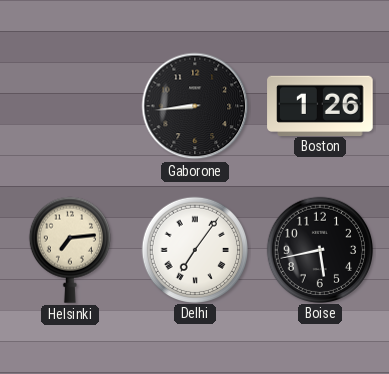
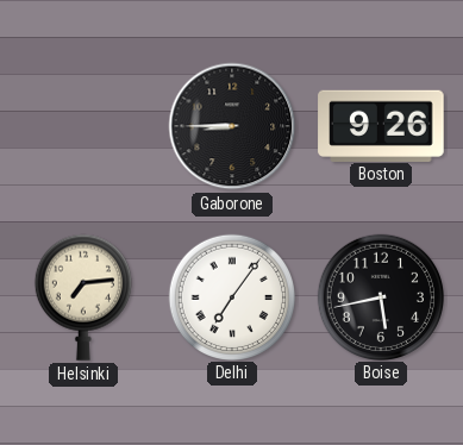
Gaborone: 8:44 -> 8:45
Boston: 1:26 -> 9:26
